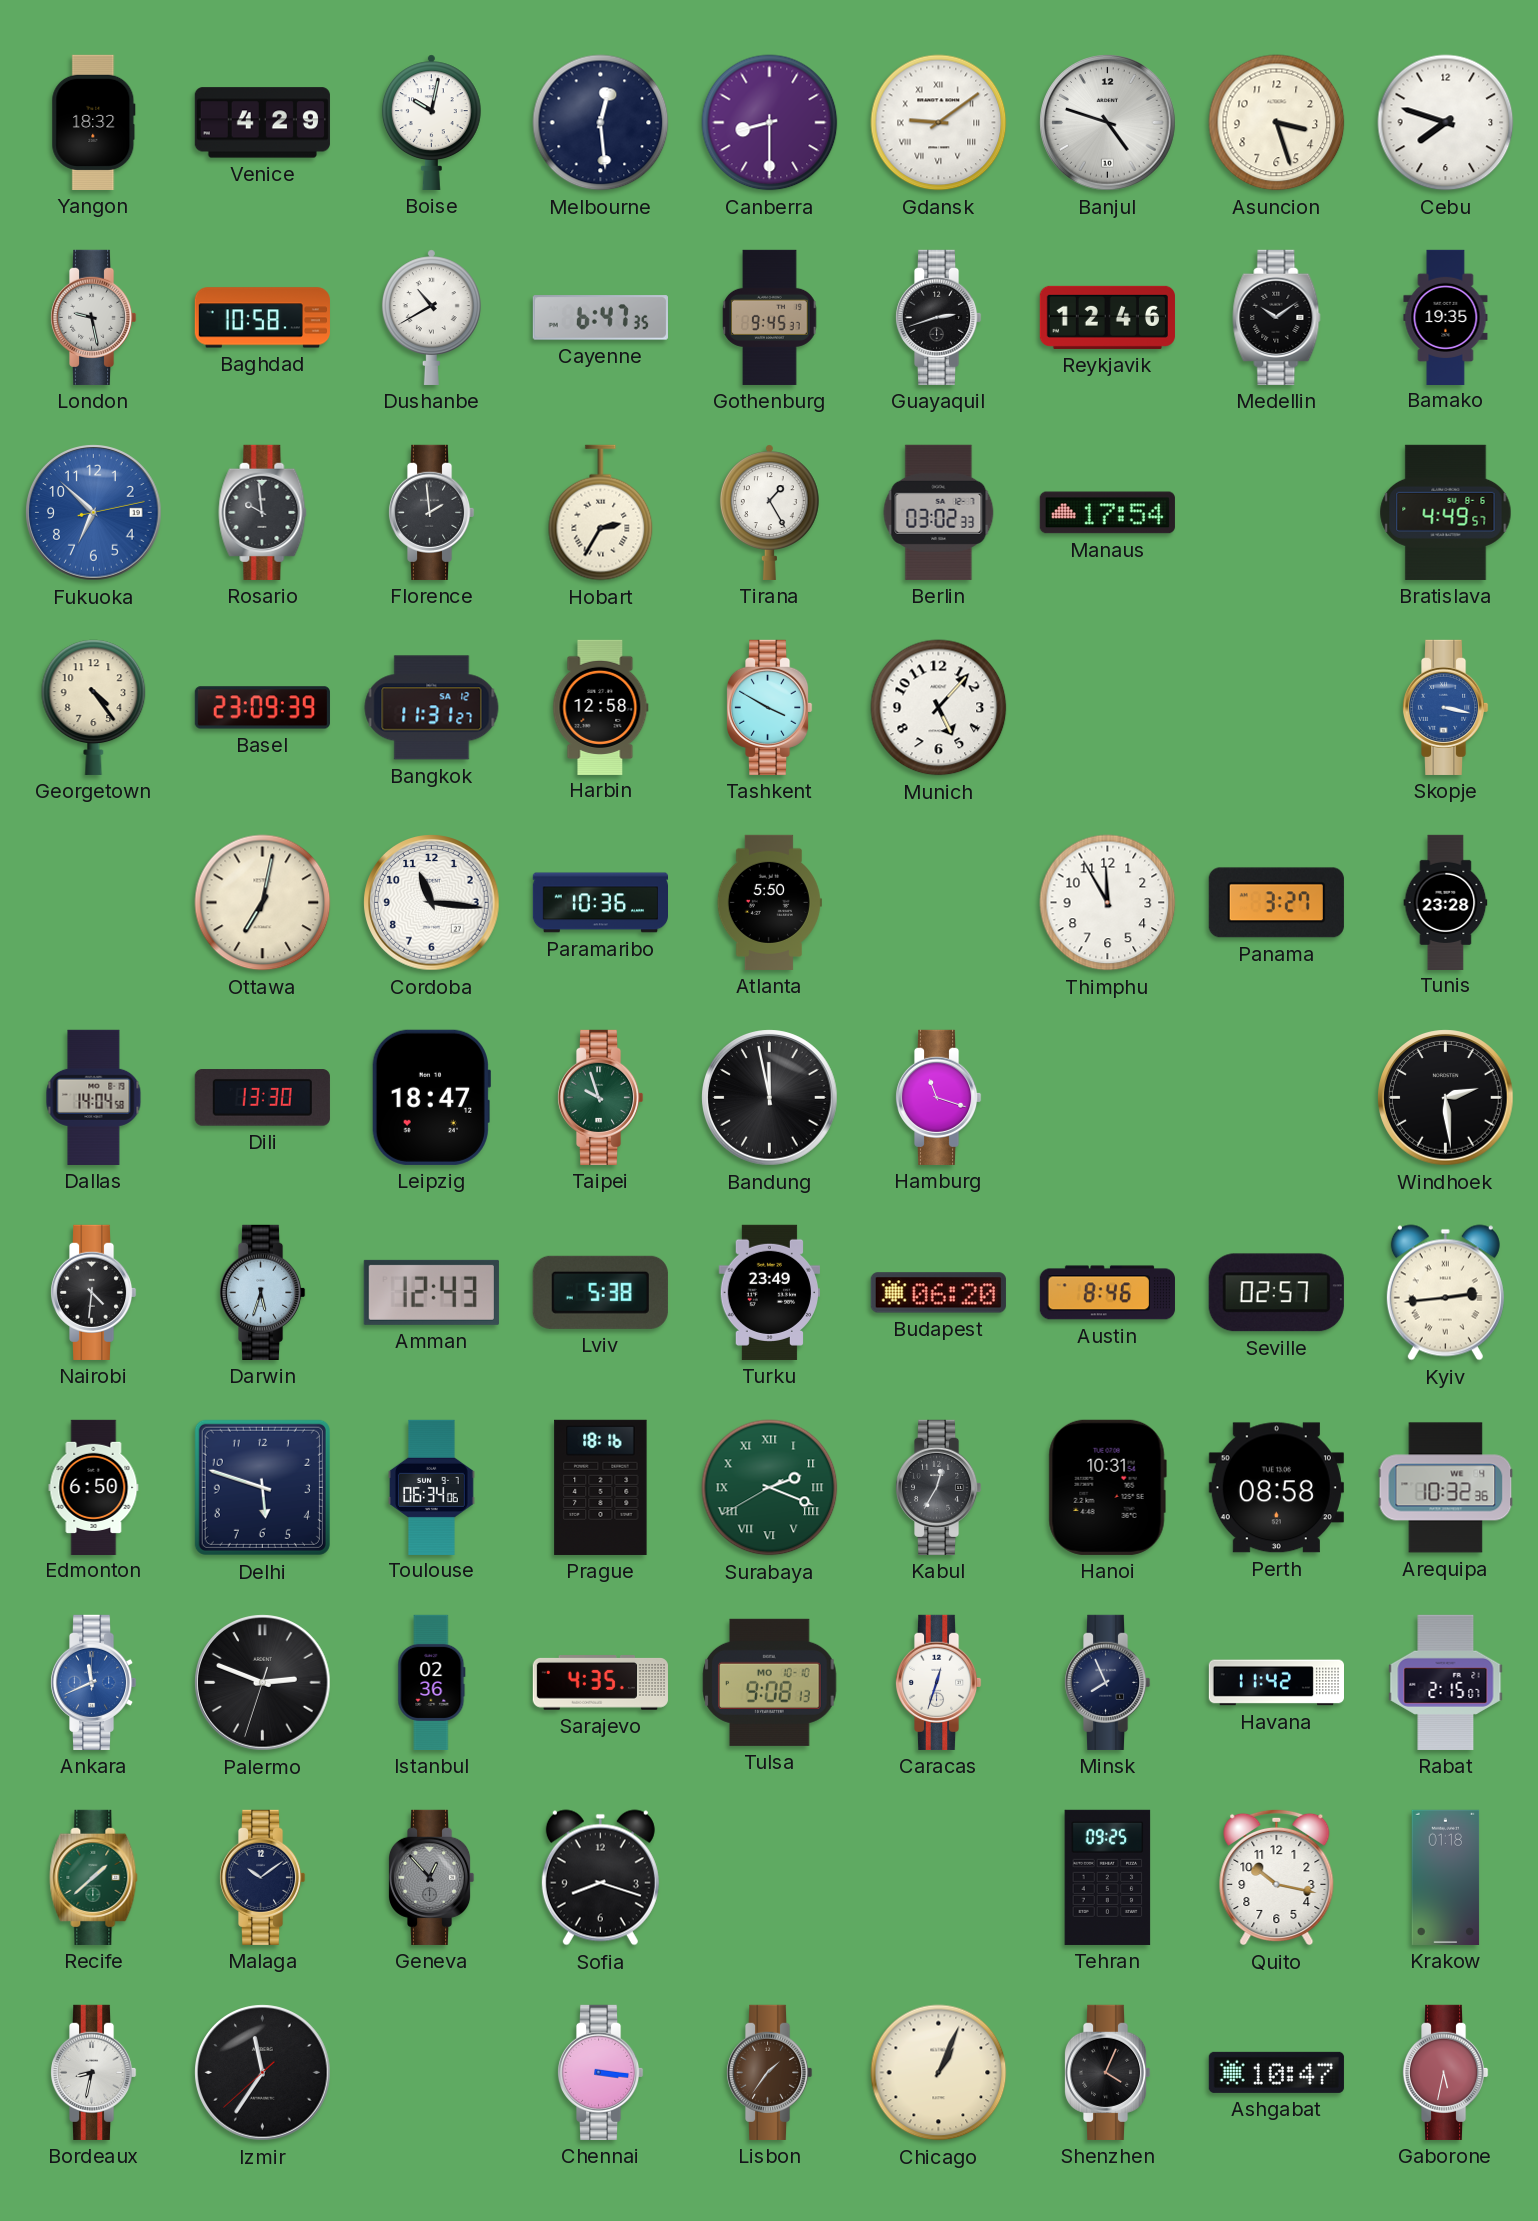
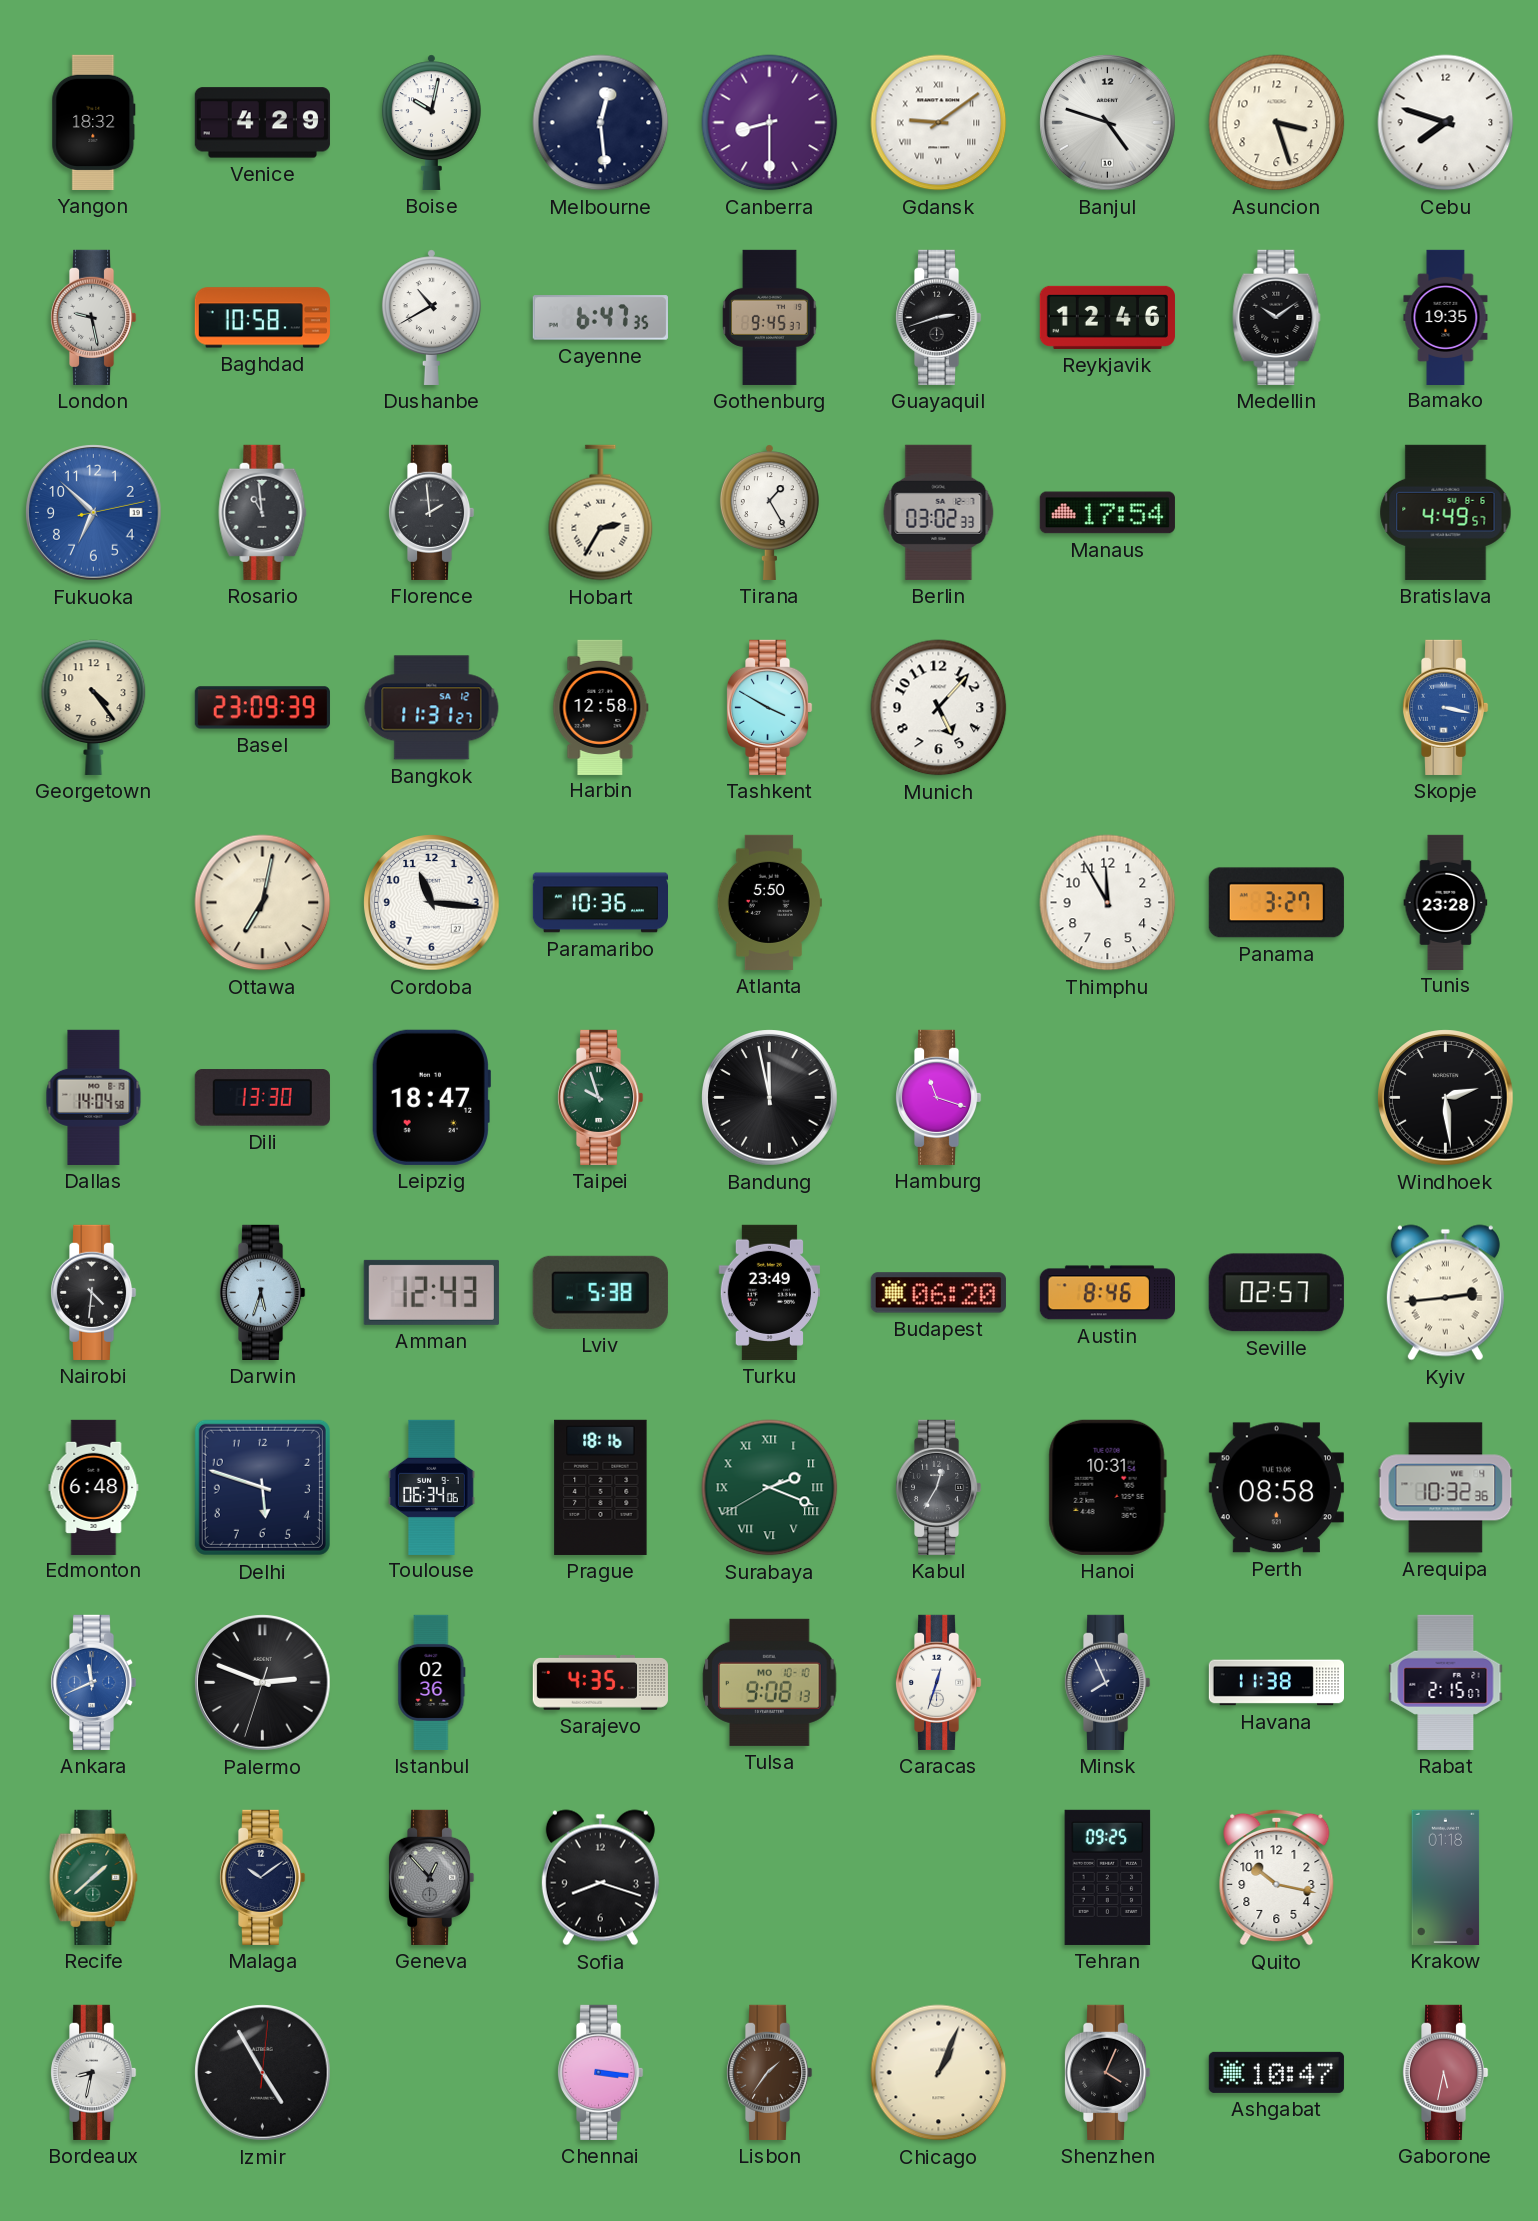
Rosario: 9:59 -> 10:59
Edmonton: 6:50 -> 6:48
Havana: 11:42 -> 11:38
Izmir: 11:35 -> 4:55
